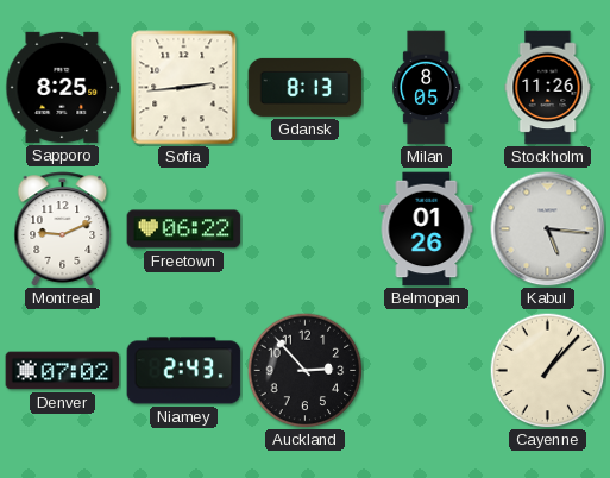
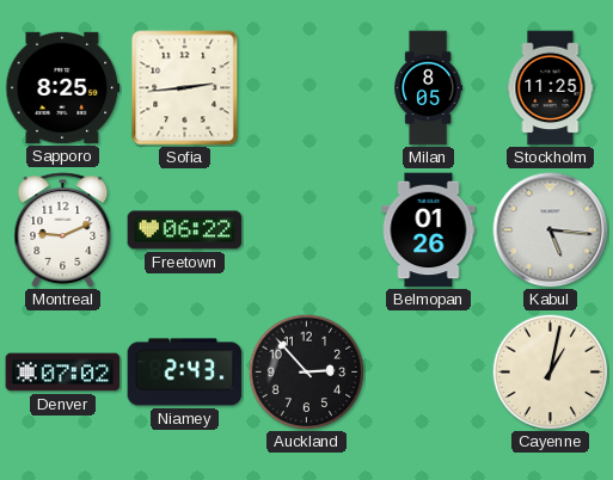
Gdansk: 8:13 -> none
Stockholm: 11:26 -> 11:25
Cayenne: 1:07 -> 1:02
